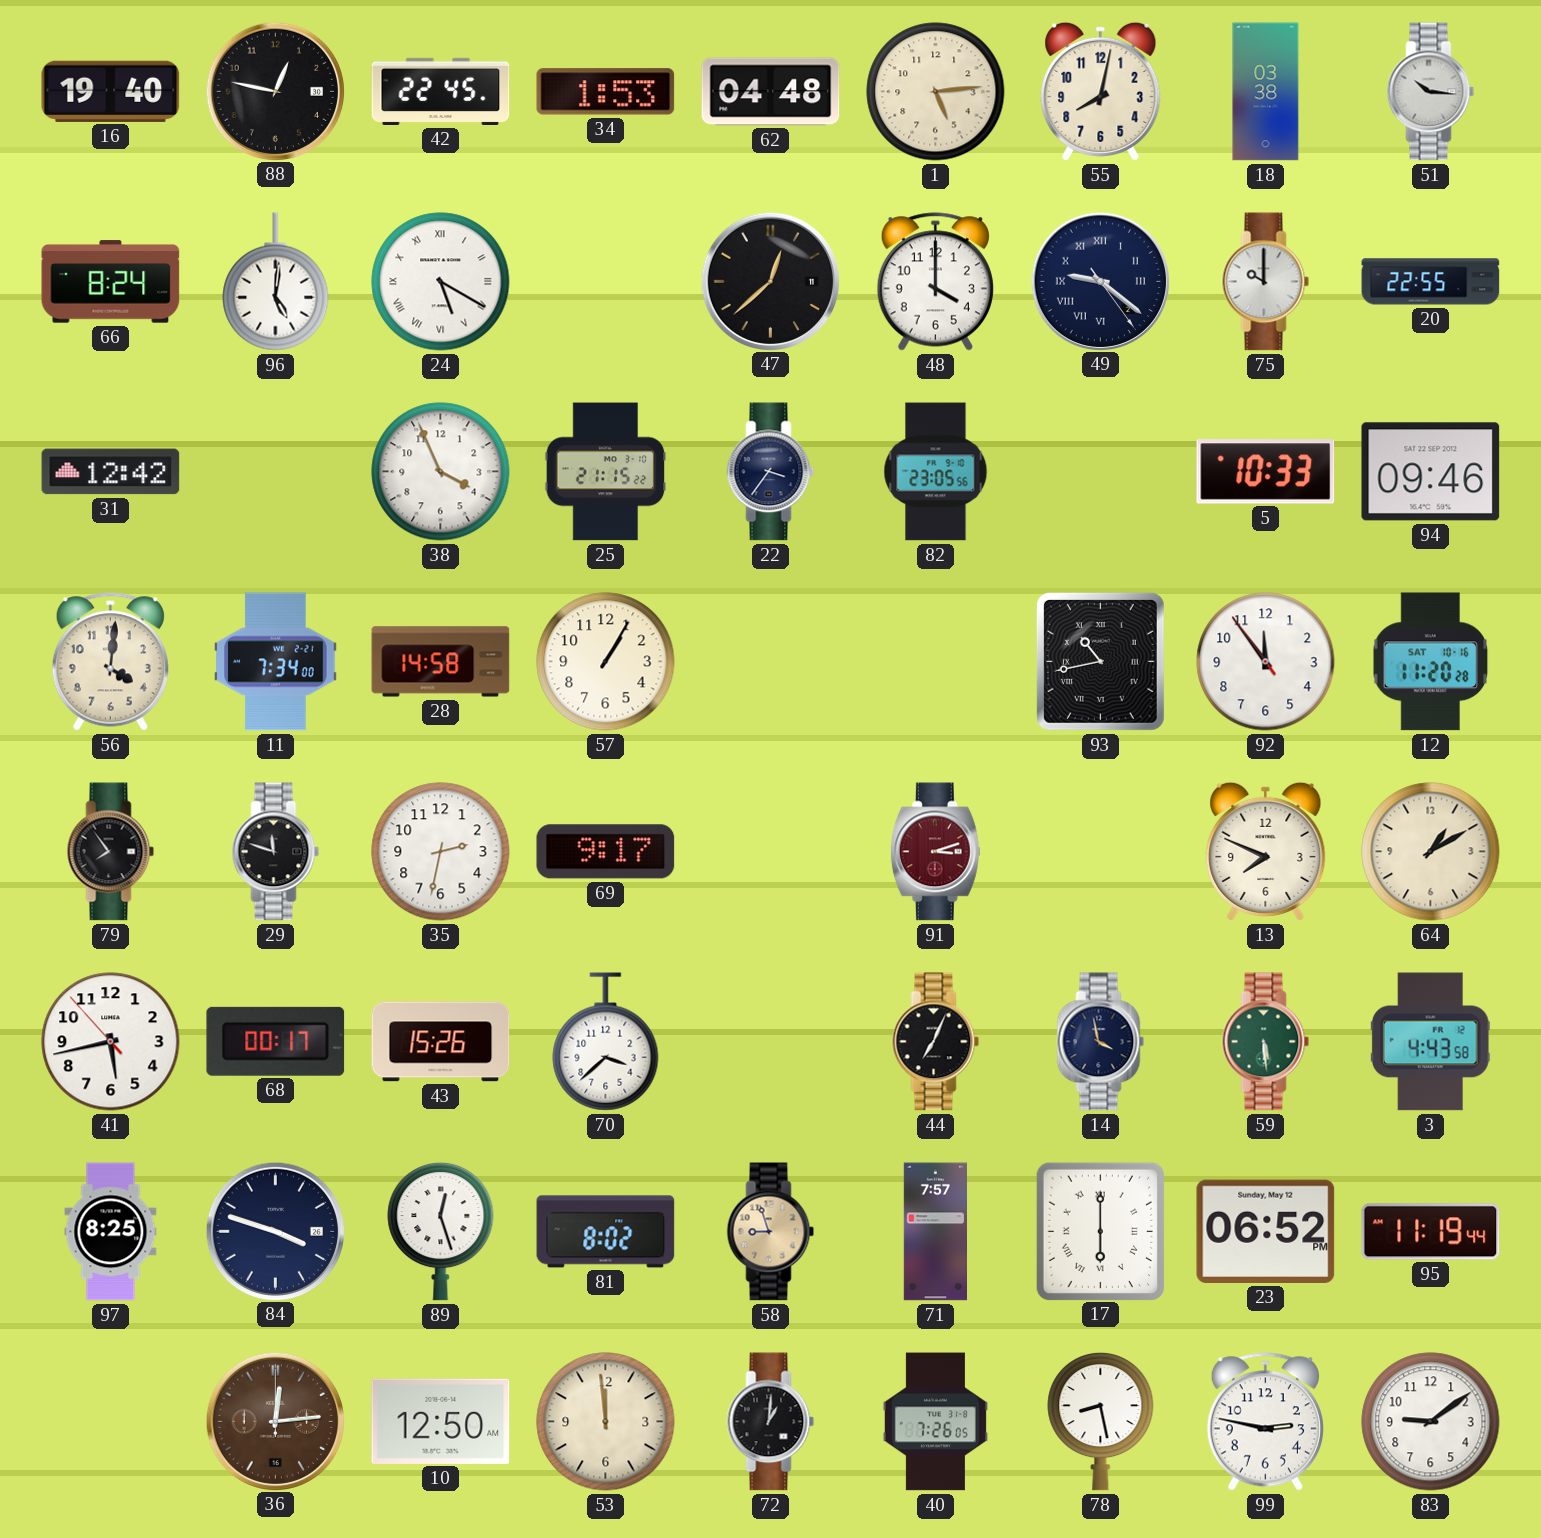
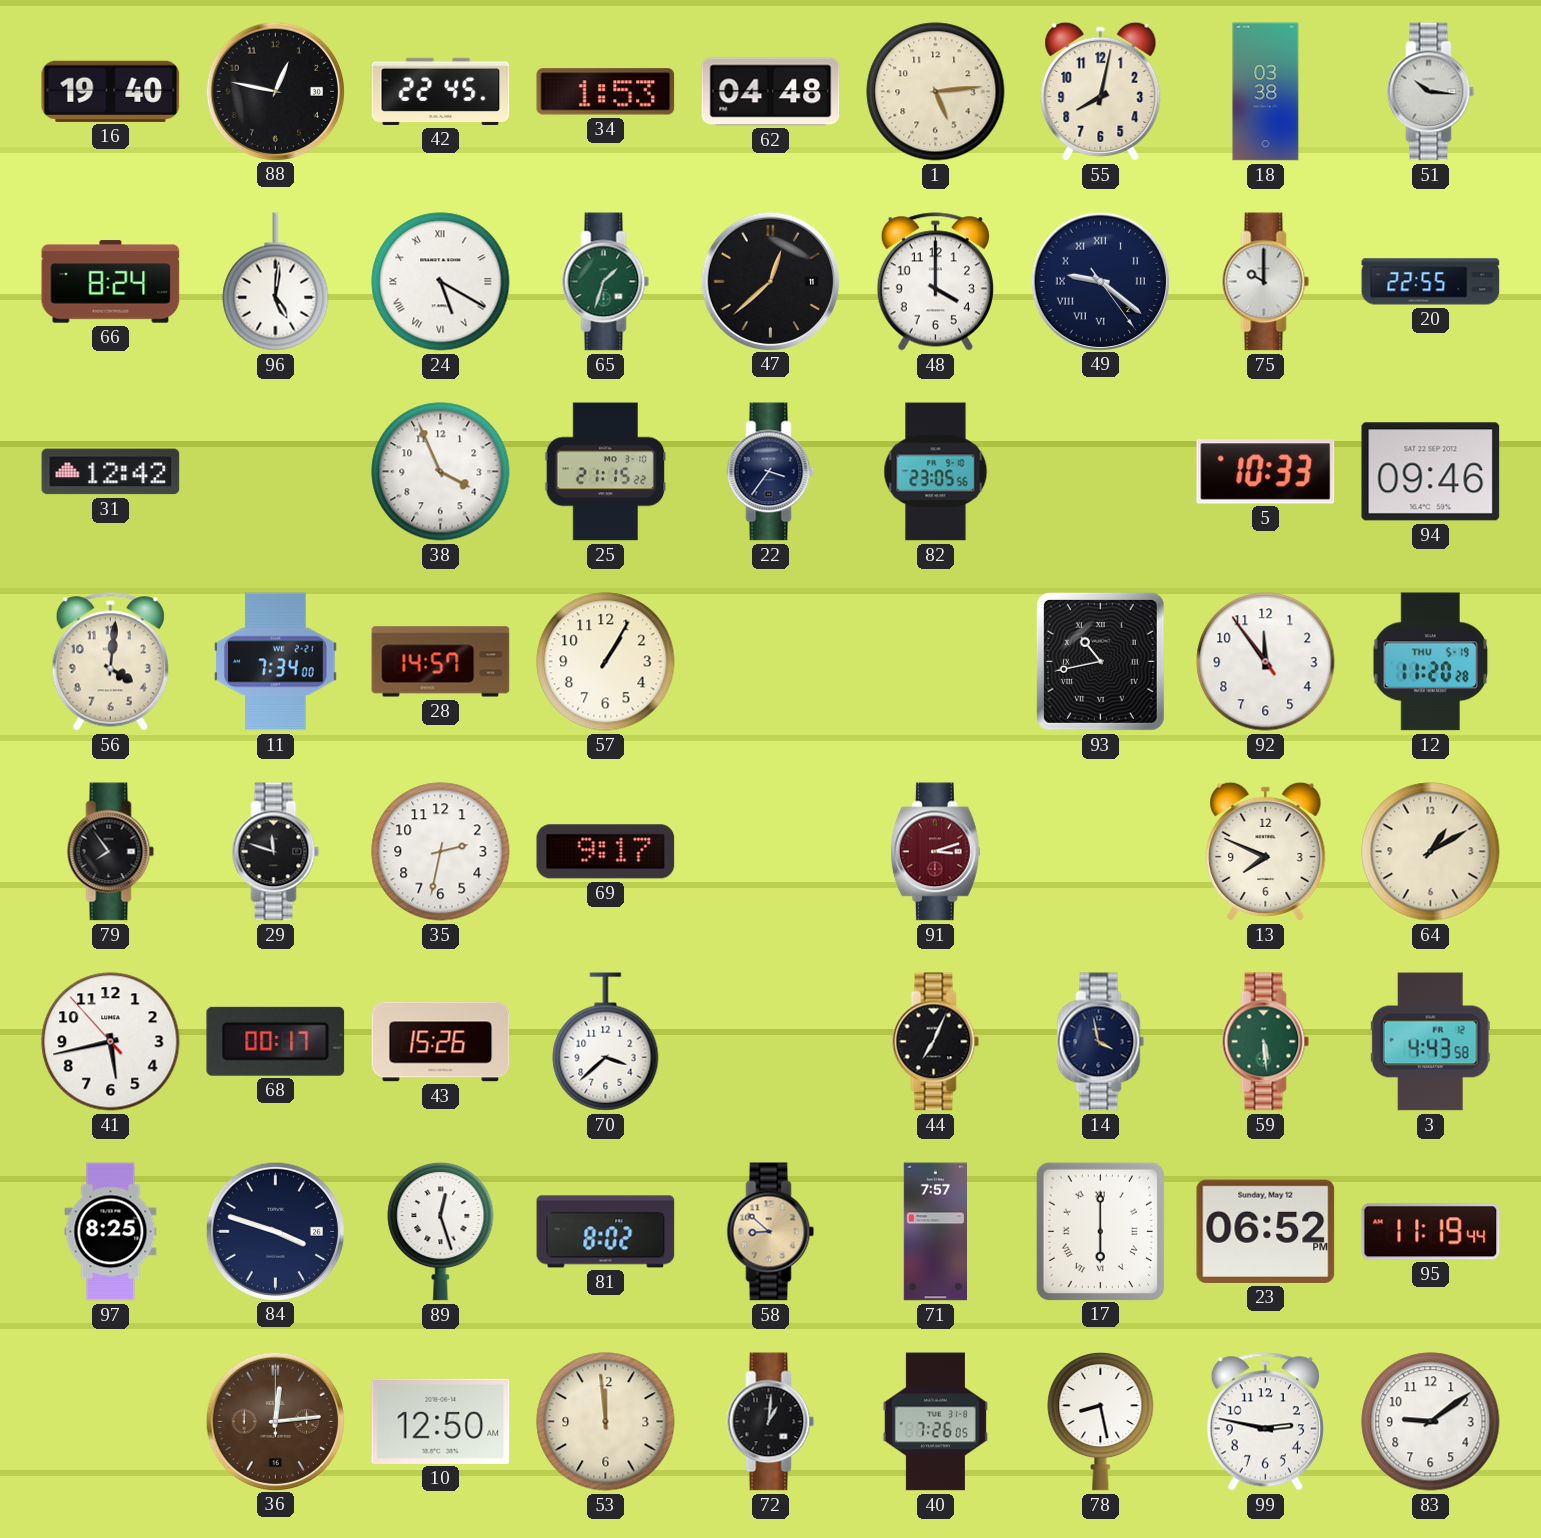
65: none -> 1:33
28: 14:58 -> 14:57
12 date: SAT 10-16 -> THU 5-19
58: 8:57 -> 8:52
